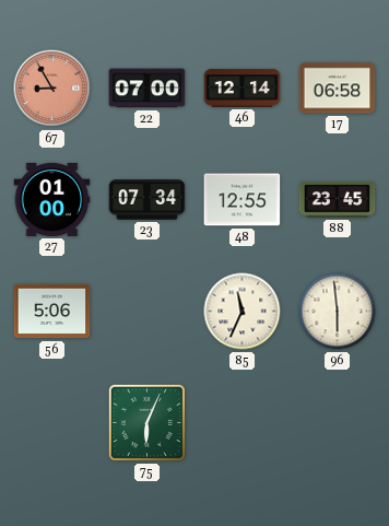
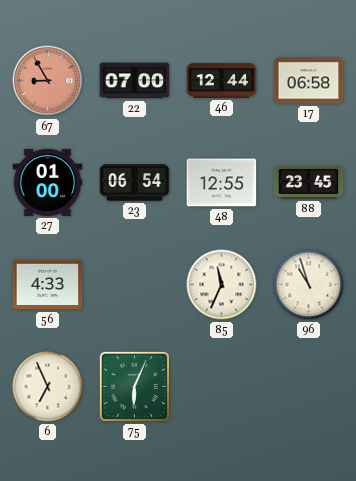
46: 12:14 -> 12:44
23: 07:34 -> 06:54
56: 5:06 -> 4:33
96: 5:59 -> 10:57
6: none -> 6:56
